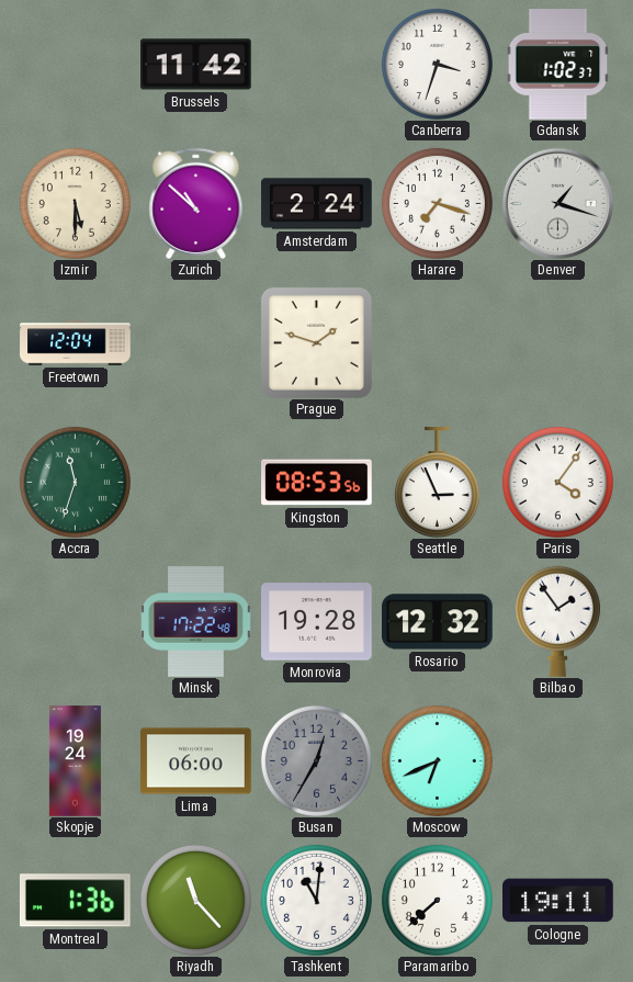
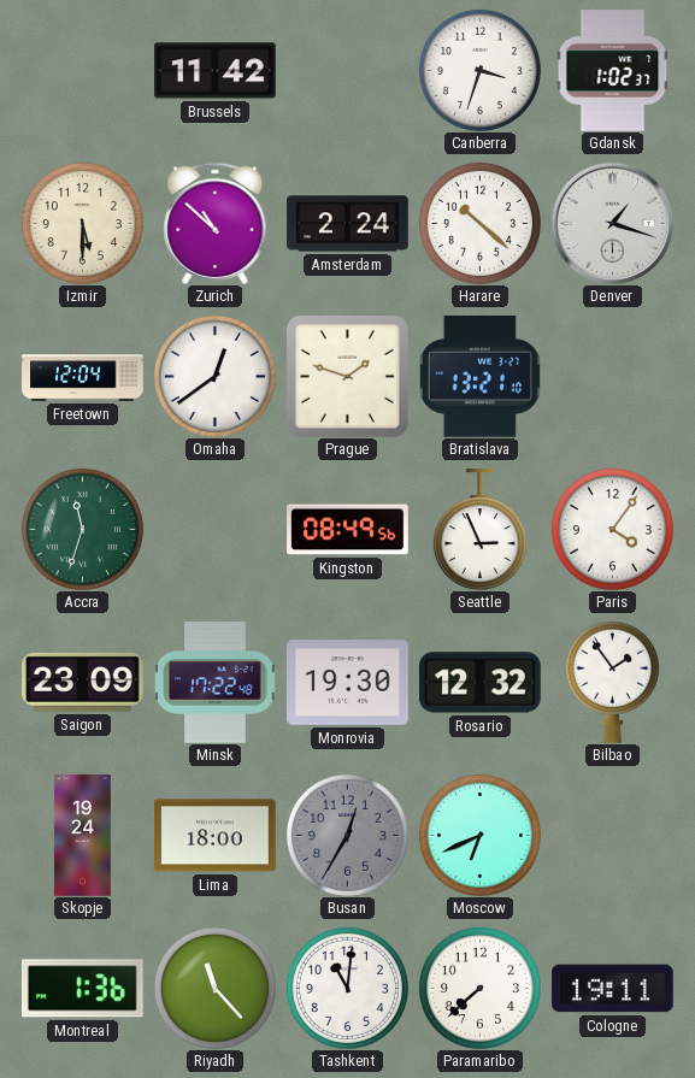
Harare: 7:18 -> 10:22
Omaha: none -> 12:39
Bratislava: none -> 13:21
Kingston: 08:53 -> 08:49
Saigon: none -> 23:09
Monrovia: 19:28 -> 19:30
Lima: 06:00 -> 18:00
